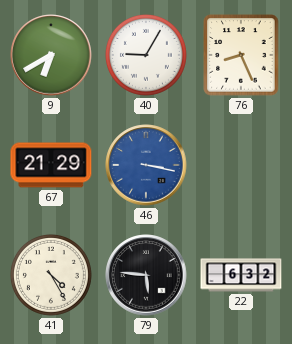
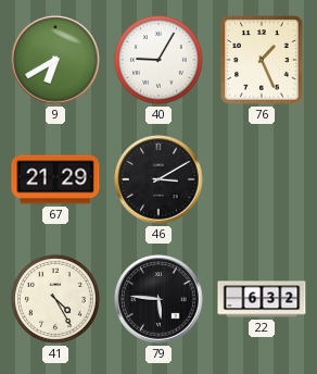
76: 8:26 -> 1:26
46: 3:17 -> 3:10
46 dial: blue -> black
